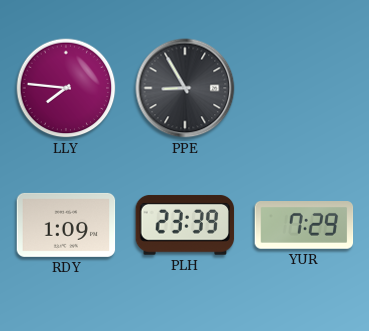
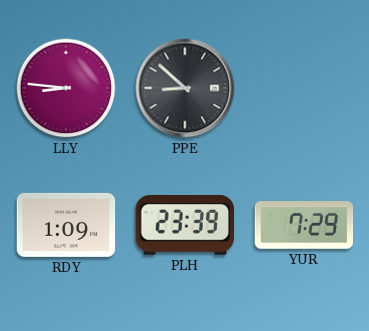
LLY: 7:46 -> 8:46
PPE: 8:55 -> 8:52
